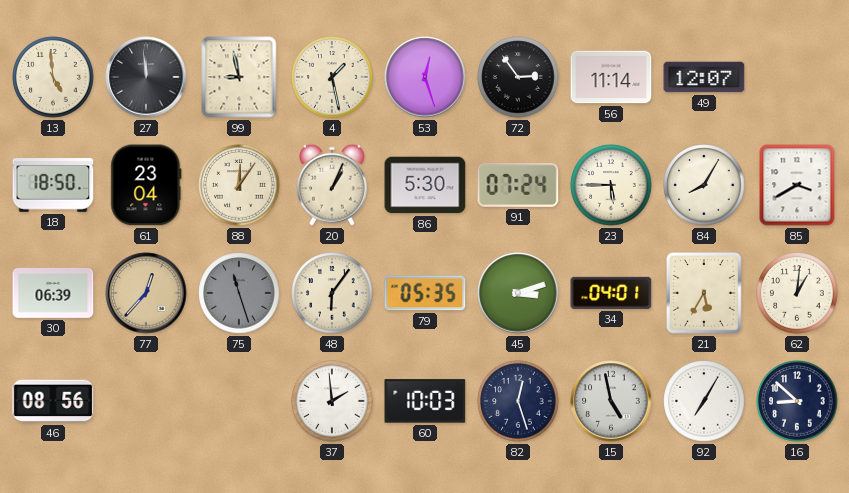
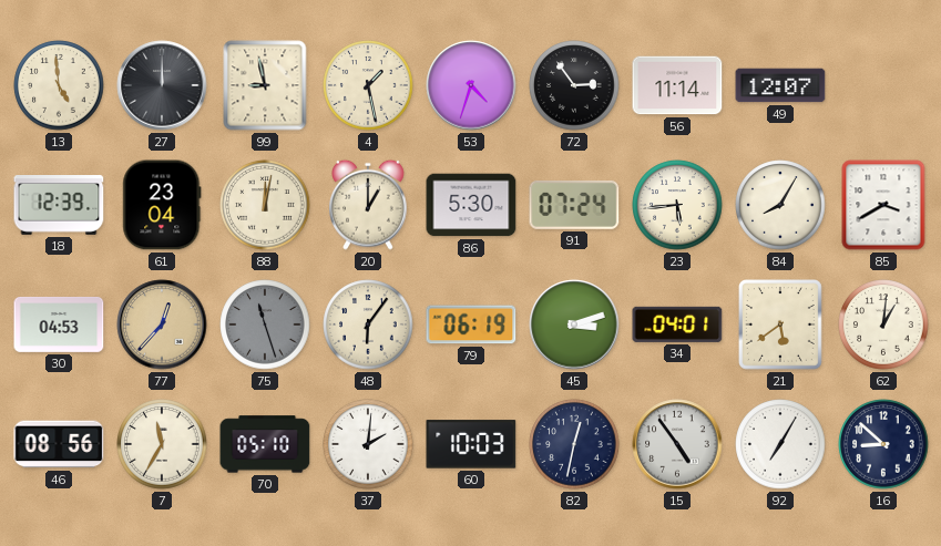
27: 11:59 -> 12:00
53: 12:27 -> 4:33
18: 18:50 -> 12:39
88: 12:06 -> 12:02
20: 1:04 -> 1:00
23: 5:45 -> 5:44
30: 06:39 -> 04:53
79: 05:35 -> 06:19
21: 5:35 -> 5:39
7: none -> 11:35
70: none -> 05:10
37: 1:59 -> 2:01
82: 12:27 -> 12:32
15: 4:58 -> 4:54
